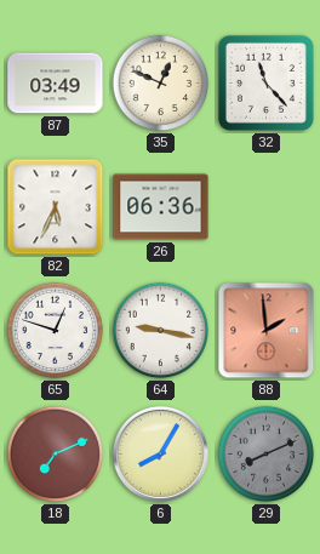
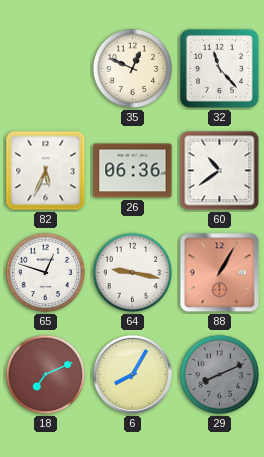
87: 03:49 -> none
60: none -> 10:39
88: 1:59 -> 1:05
